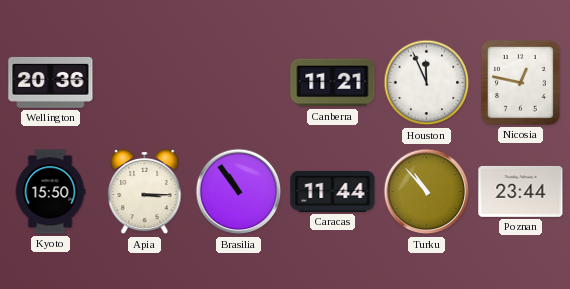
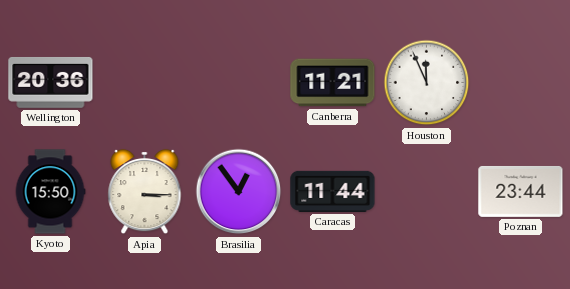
Nicosia: 12:47 -> none
Brasilia: 10:54 -> 12:54
Turku: 10:53 -> none
